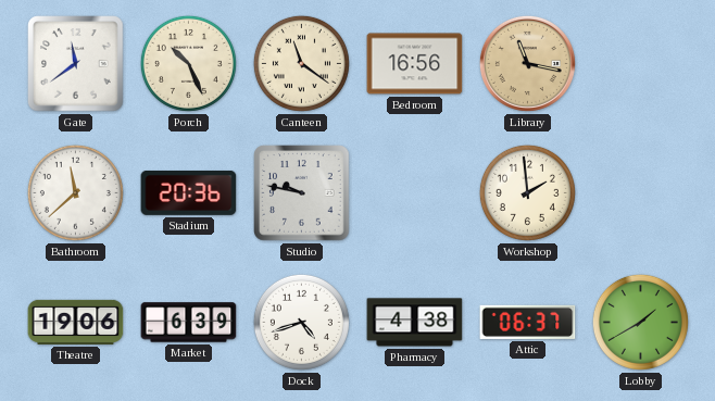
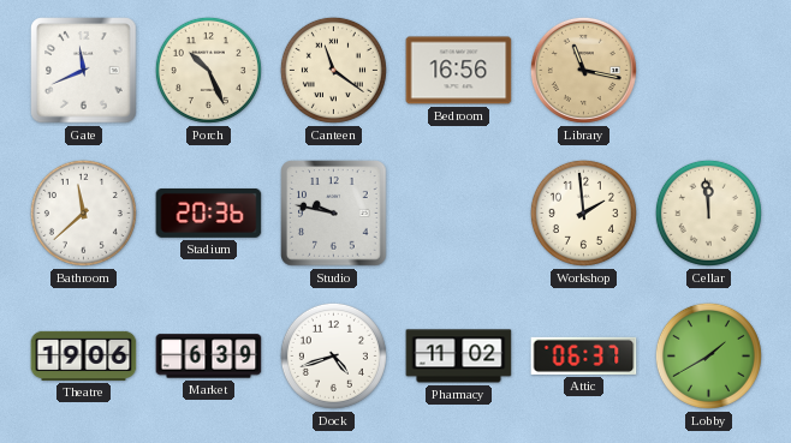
Gate: 11:39 -> 11:41
Cellar: none -> 11:59
Pharmacy: 4:38 -> 11:02
